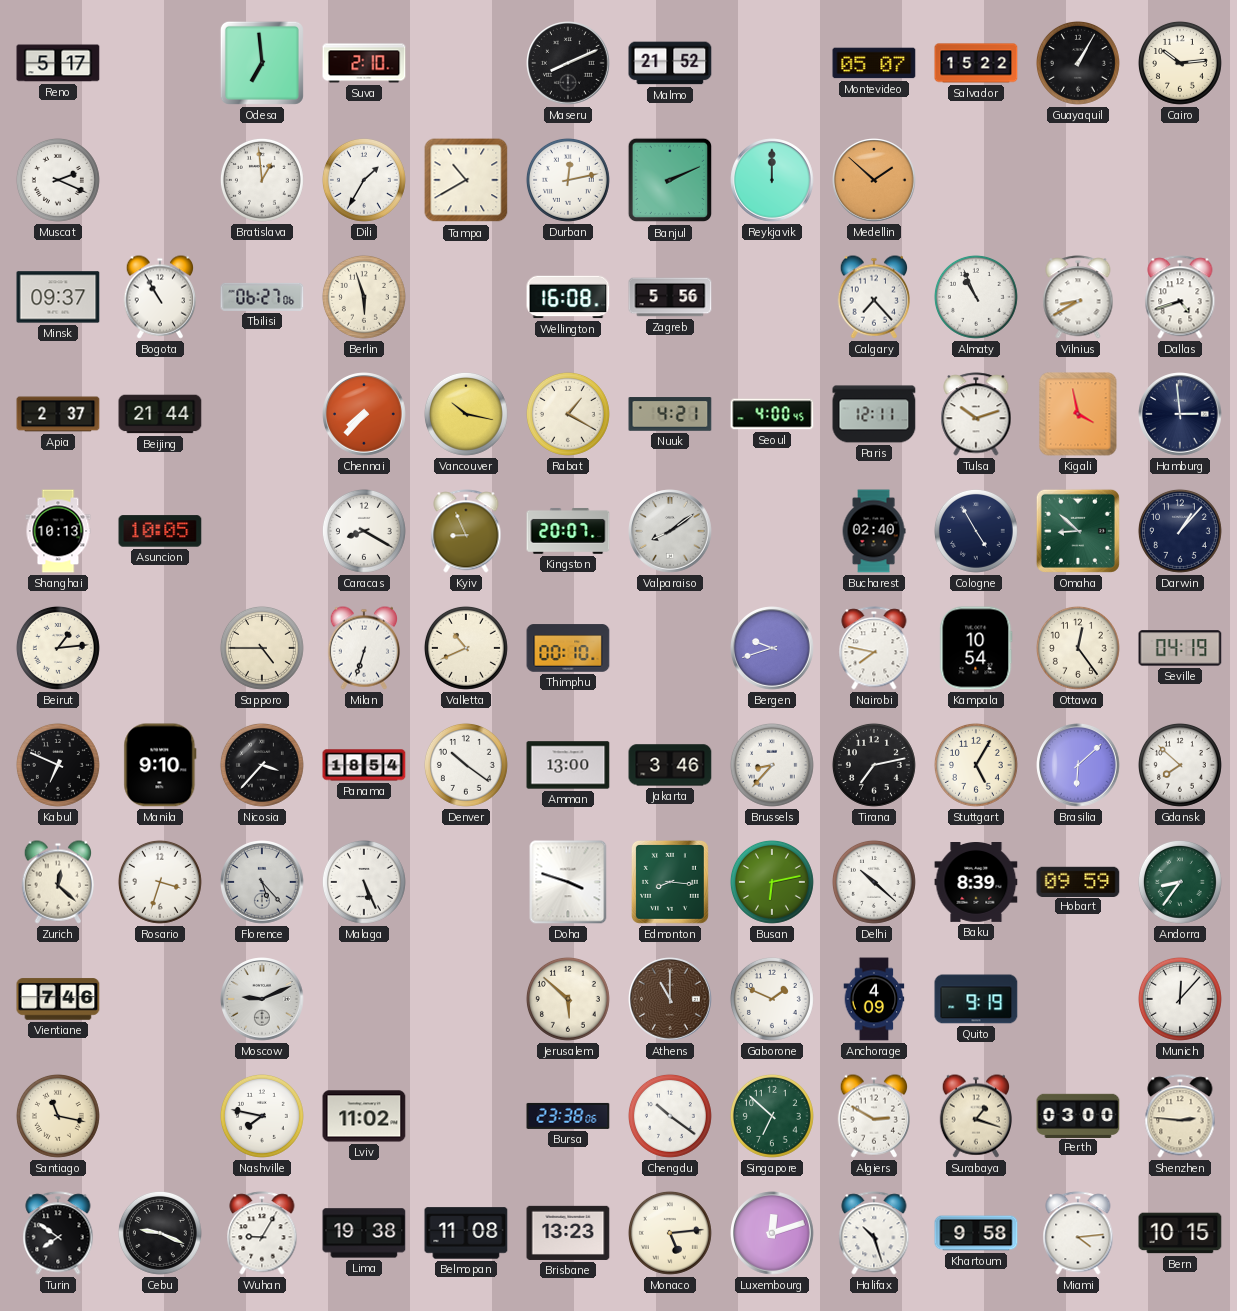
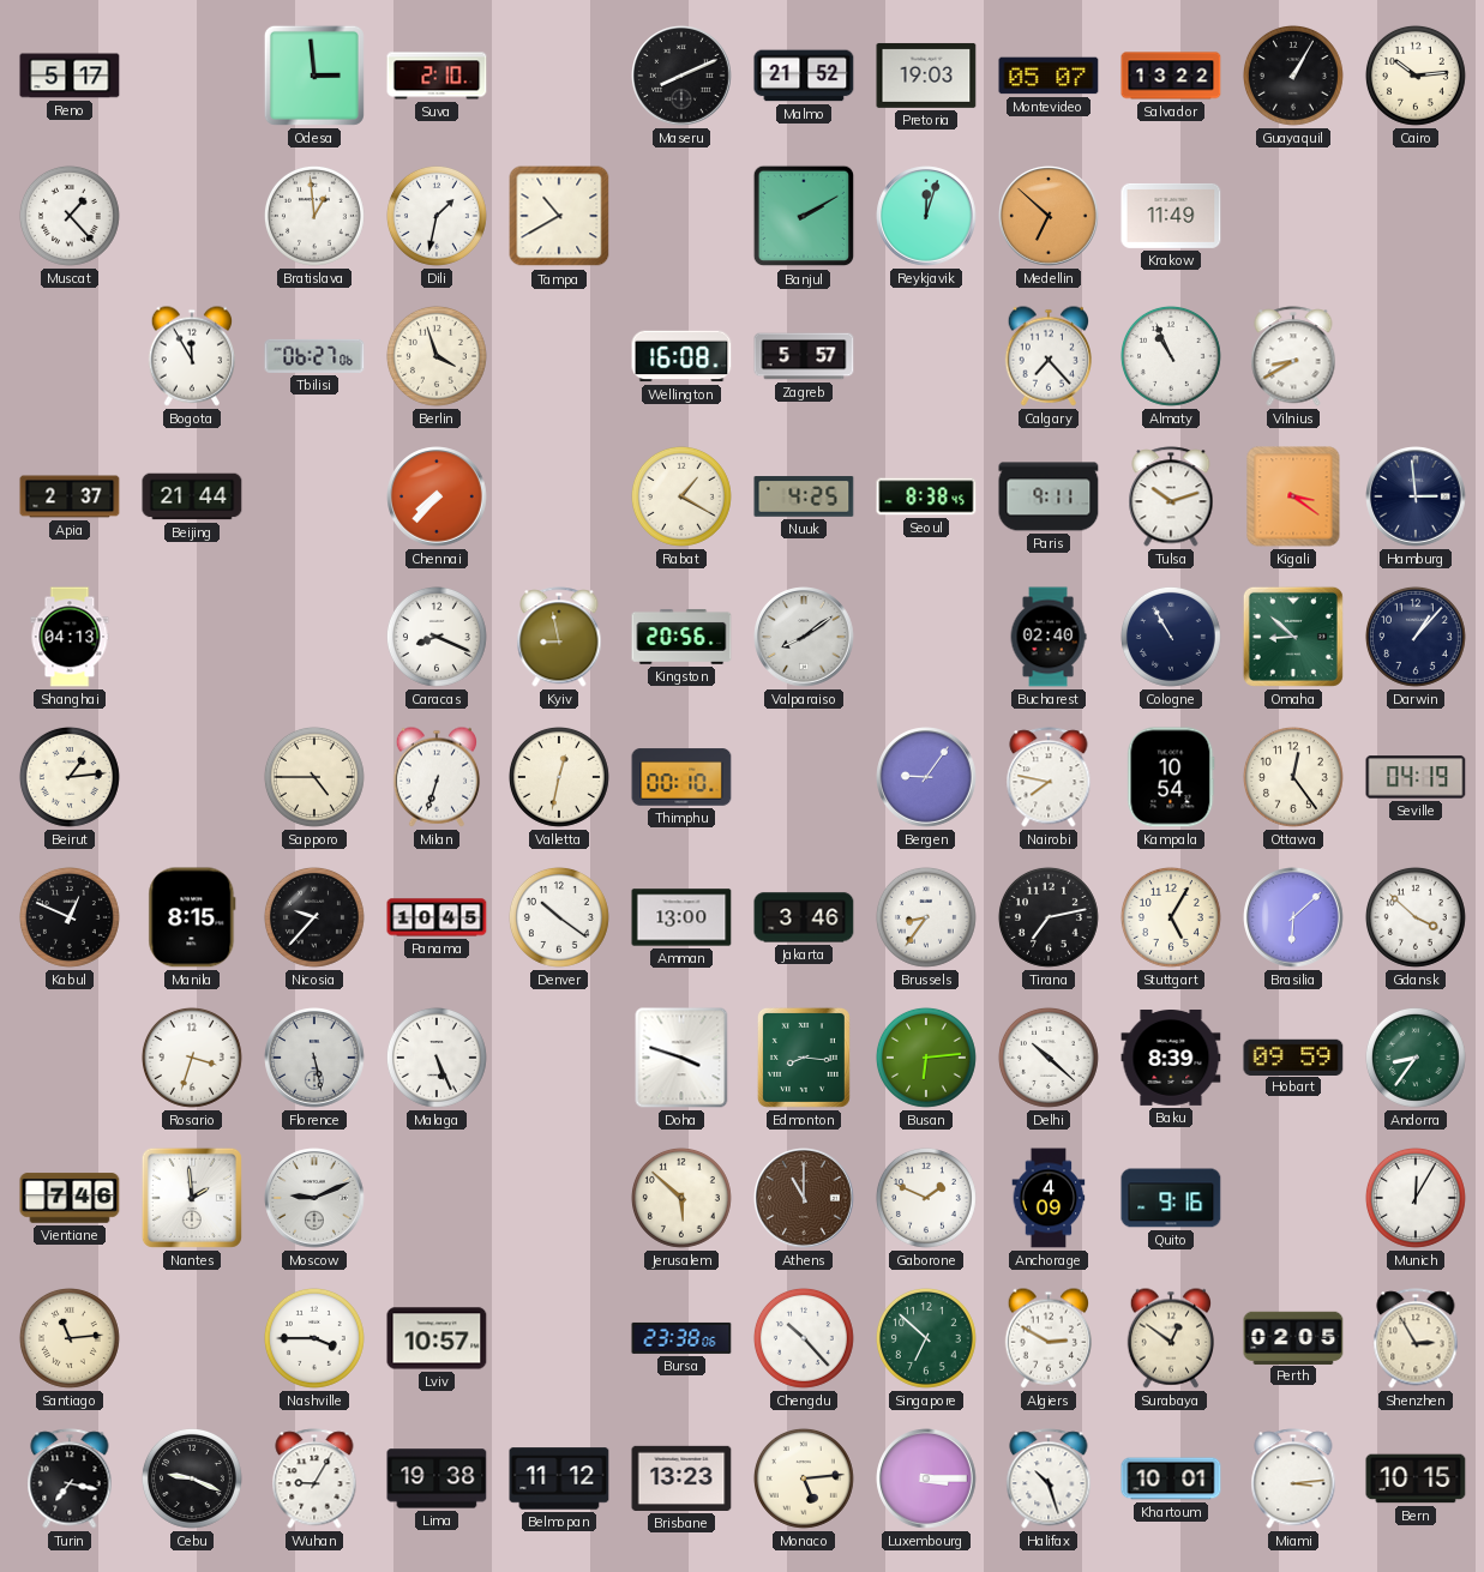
Odesa: 6:59 -> 2:59
Pretoria: none -> 19:03
Salvador: 15:22 -> 13:22
Muscat: 2:19 -> 1:23
Dili: 1:35 -> 1:32
Durban: 12:13 -> none
Banjul: 2:11 -> 2:10
Reykjavik: 12:00 -> 12:03
Medellin: 1:52 -> 6:52
Krakow: none -> 11:49
Minsk: 09:37 -> none
Bogota: 10:55 -> 11:55
Berlin: 5:57 -> 3:57
Zagreb: 5:56 -> 5:57
Dallas: 4:42 -> none
Vancouver: 10:17 -> none
Nuuk: 4:21 -> 4:25
Seoul: 4:00 -> 8:38
Paris: 12:11 -> 9:11
Kigali: 3:58 -> 3:21
Shanghai: 10:13 -> 04:13
Asuncion: 10:05 -> none
Caracas: 8:20 -> 8:19
Kyiv: 8:56 -> 8:58
Kingston: 20:07 -> 20:56
Cologne: 4:55 -> 10:55
Valletta: 10:41 -> 12:32
Bergen: 9:42 -> 9:06
Kabul: 6:49 -> 12:49
Manila: 9:10 -> 8:15
Nicosia: 3:37 -> 9:37
Panama: 18:54 -> 10:45
Brussels: 8:37 -> 8:36
Gdansk: 7:52 -> 3:52
Zurich: 12:22 -> none
Florence: 5:23 -> 5:28
Busan: 6:13 -> 6:14
Nantes: none -> 1:59
Quito: 9:19 -> 9:16
Munich: 12:07 -> 12:05
Santiago: 11:17 -> 11:14
Nashville: 7:47 -> 3:45
Lviv: 11:02 -> 10:57
Chengdu: 10:21 -> 10:23
Surabaya: 1:18 -> 12:51
Perth: 03:00 -> 02:05
Shenzhen: 2:46 -> 2:55
Turin: 7:51 -> 7:17
Belmopan: 11:08 -> 11:12
Luxembourg: 12:12 -> 3:15
Khartoum: 9:58 -> 10:01
Miami: 4:14 -> 3:14
